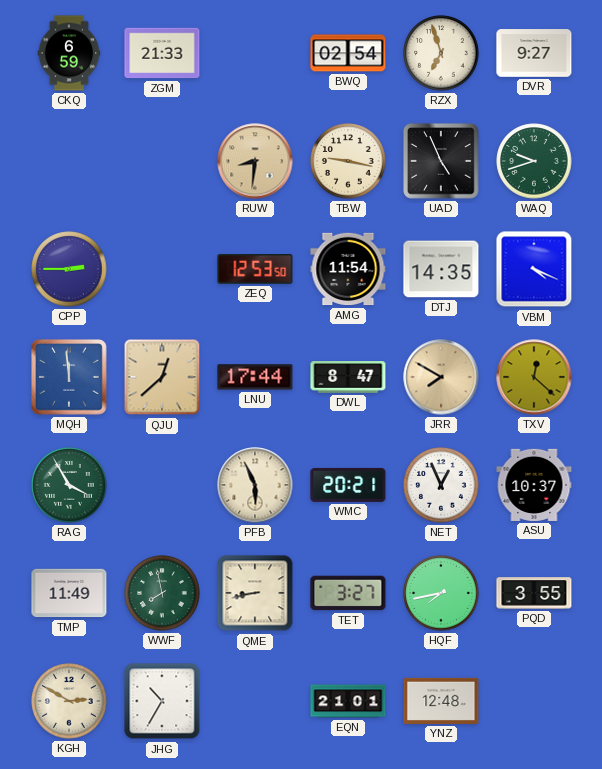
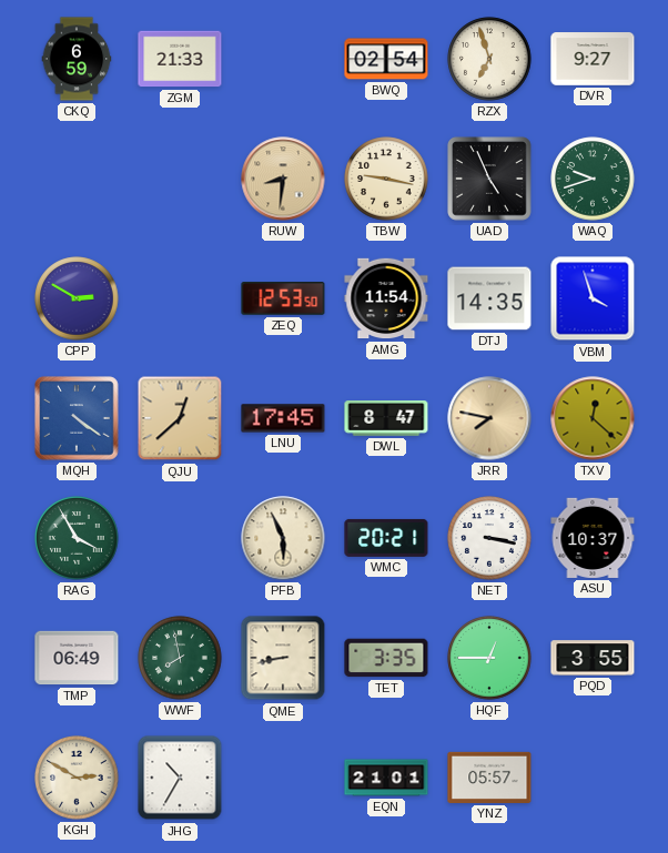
CPP: 2:45 -> 2:50
VBM: 4:19 -> 3:57
MQH: 11:59 -> 4:21
LNU: 17:44 -> 17:45
JRR: 7:50 -> 7:47
NET: 12:56 -> 3:17
TMP: 11:49 -> 06:49
TET: 3:27 -> 3:35
HQF: 7:43 -> 12:45
YNZ: 12:48 -> 05:57
